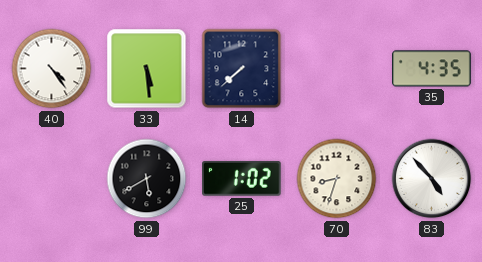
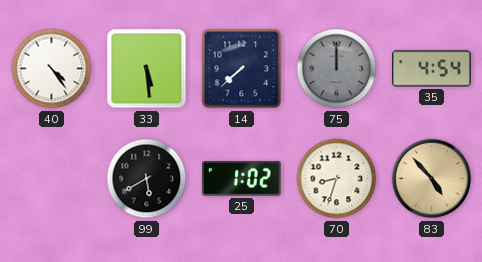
75: none -> 12:00
35: 4:35 -> 4:54
83 dial: white -> champagne
